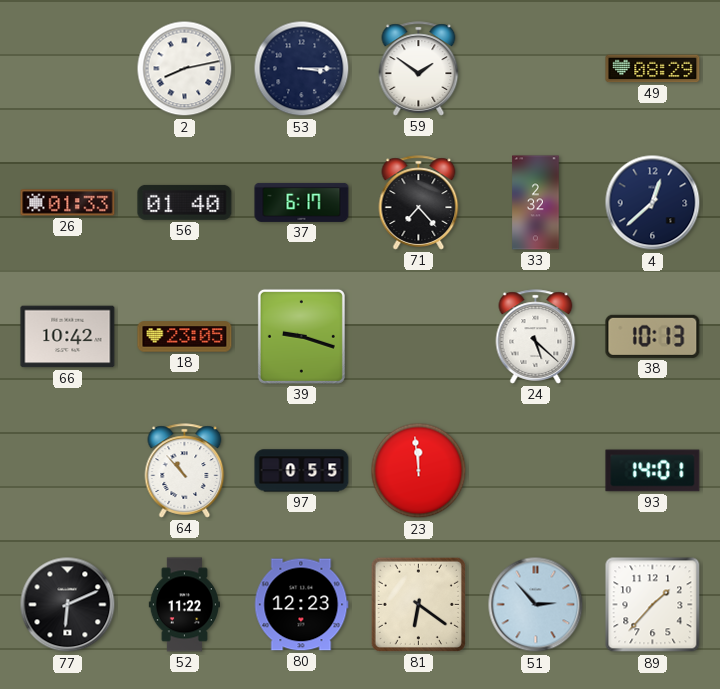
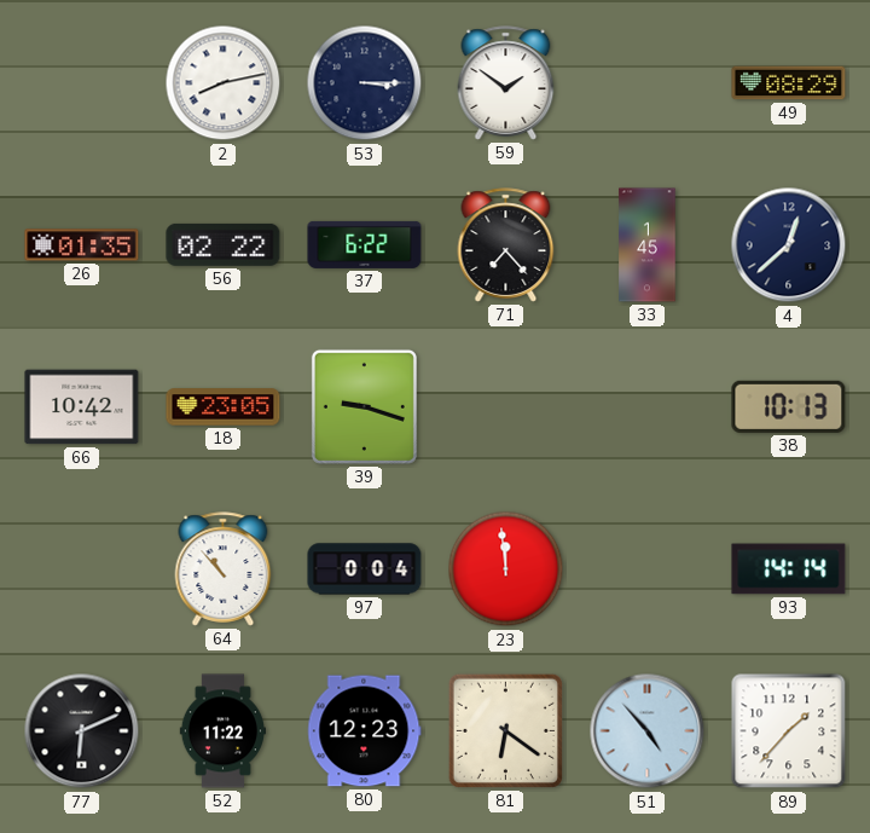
26: 01:33 -> 01:35
56: 01:40 -> 02:22
37: 6:17 -> 6:22
33: 2:32 -> 1:45
24: 5:22 -> none
97: 0:55 -> 0:04
93: 14:01 -> 14:14
51: 2:53 -> 4:53
